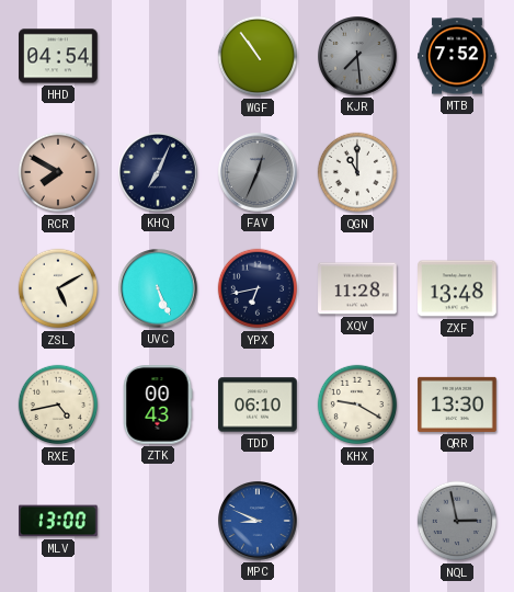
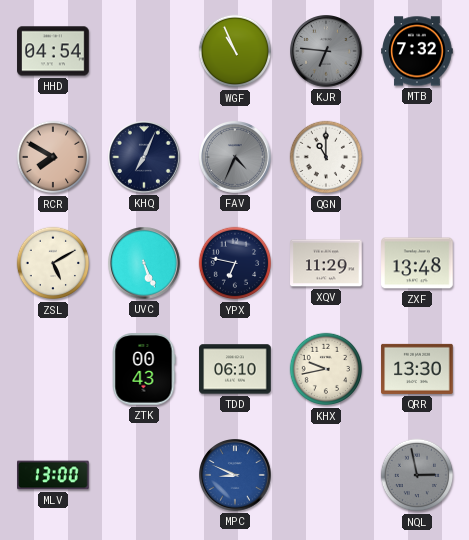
WGF: 10:54 -> 10:56
KJR: 7:29 -> 6:46
MTB: 7:52 -> 7:32
FAV: 12:34 -> 4:34
YPX: 6:43 -> 6:47
XQV: 11:28 -> 11:29
RXE: 4:43 -> none
KHX: 9:20 -> 9:43
